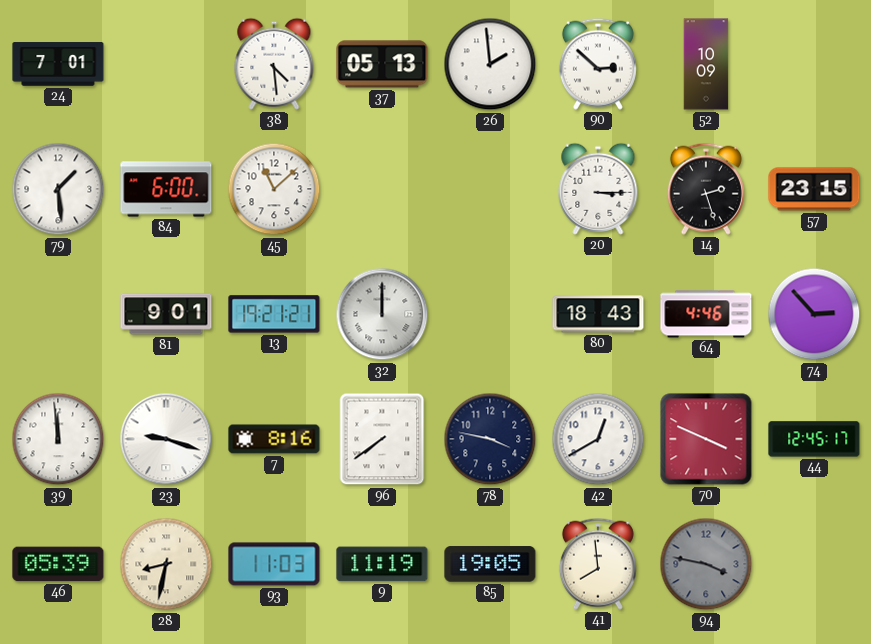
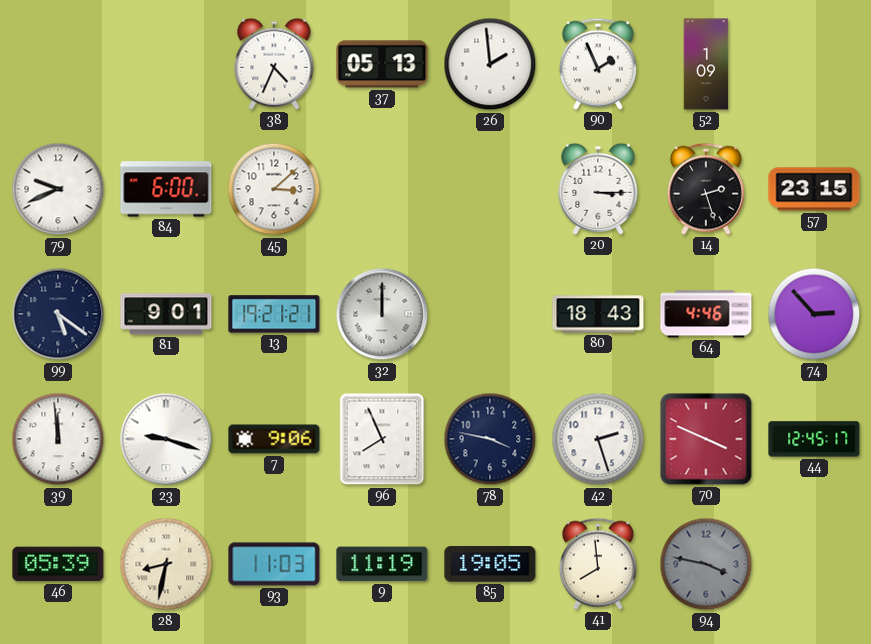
24: 7:01 -> none
38: 4:29 -> 4:34
90: 2:52 -> 1:56
52: 10:09 -> 1:09
79: 1:29 -> 9:41
45: 11:08 -> 3:08
99: none -> 5:21
7: 8:16 -> 9:06
96: 7:39 -> 7:56
42: 12:40 -> 2:27
